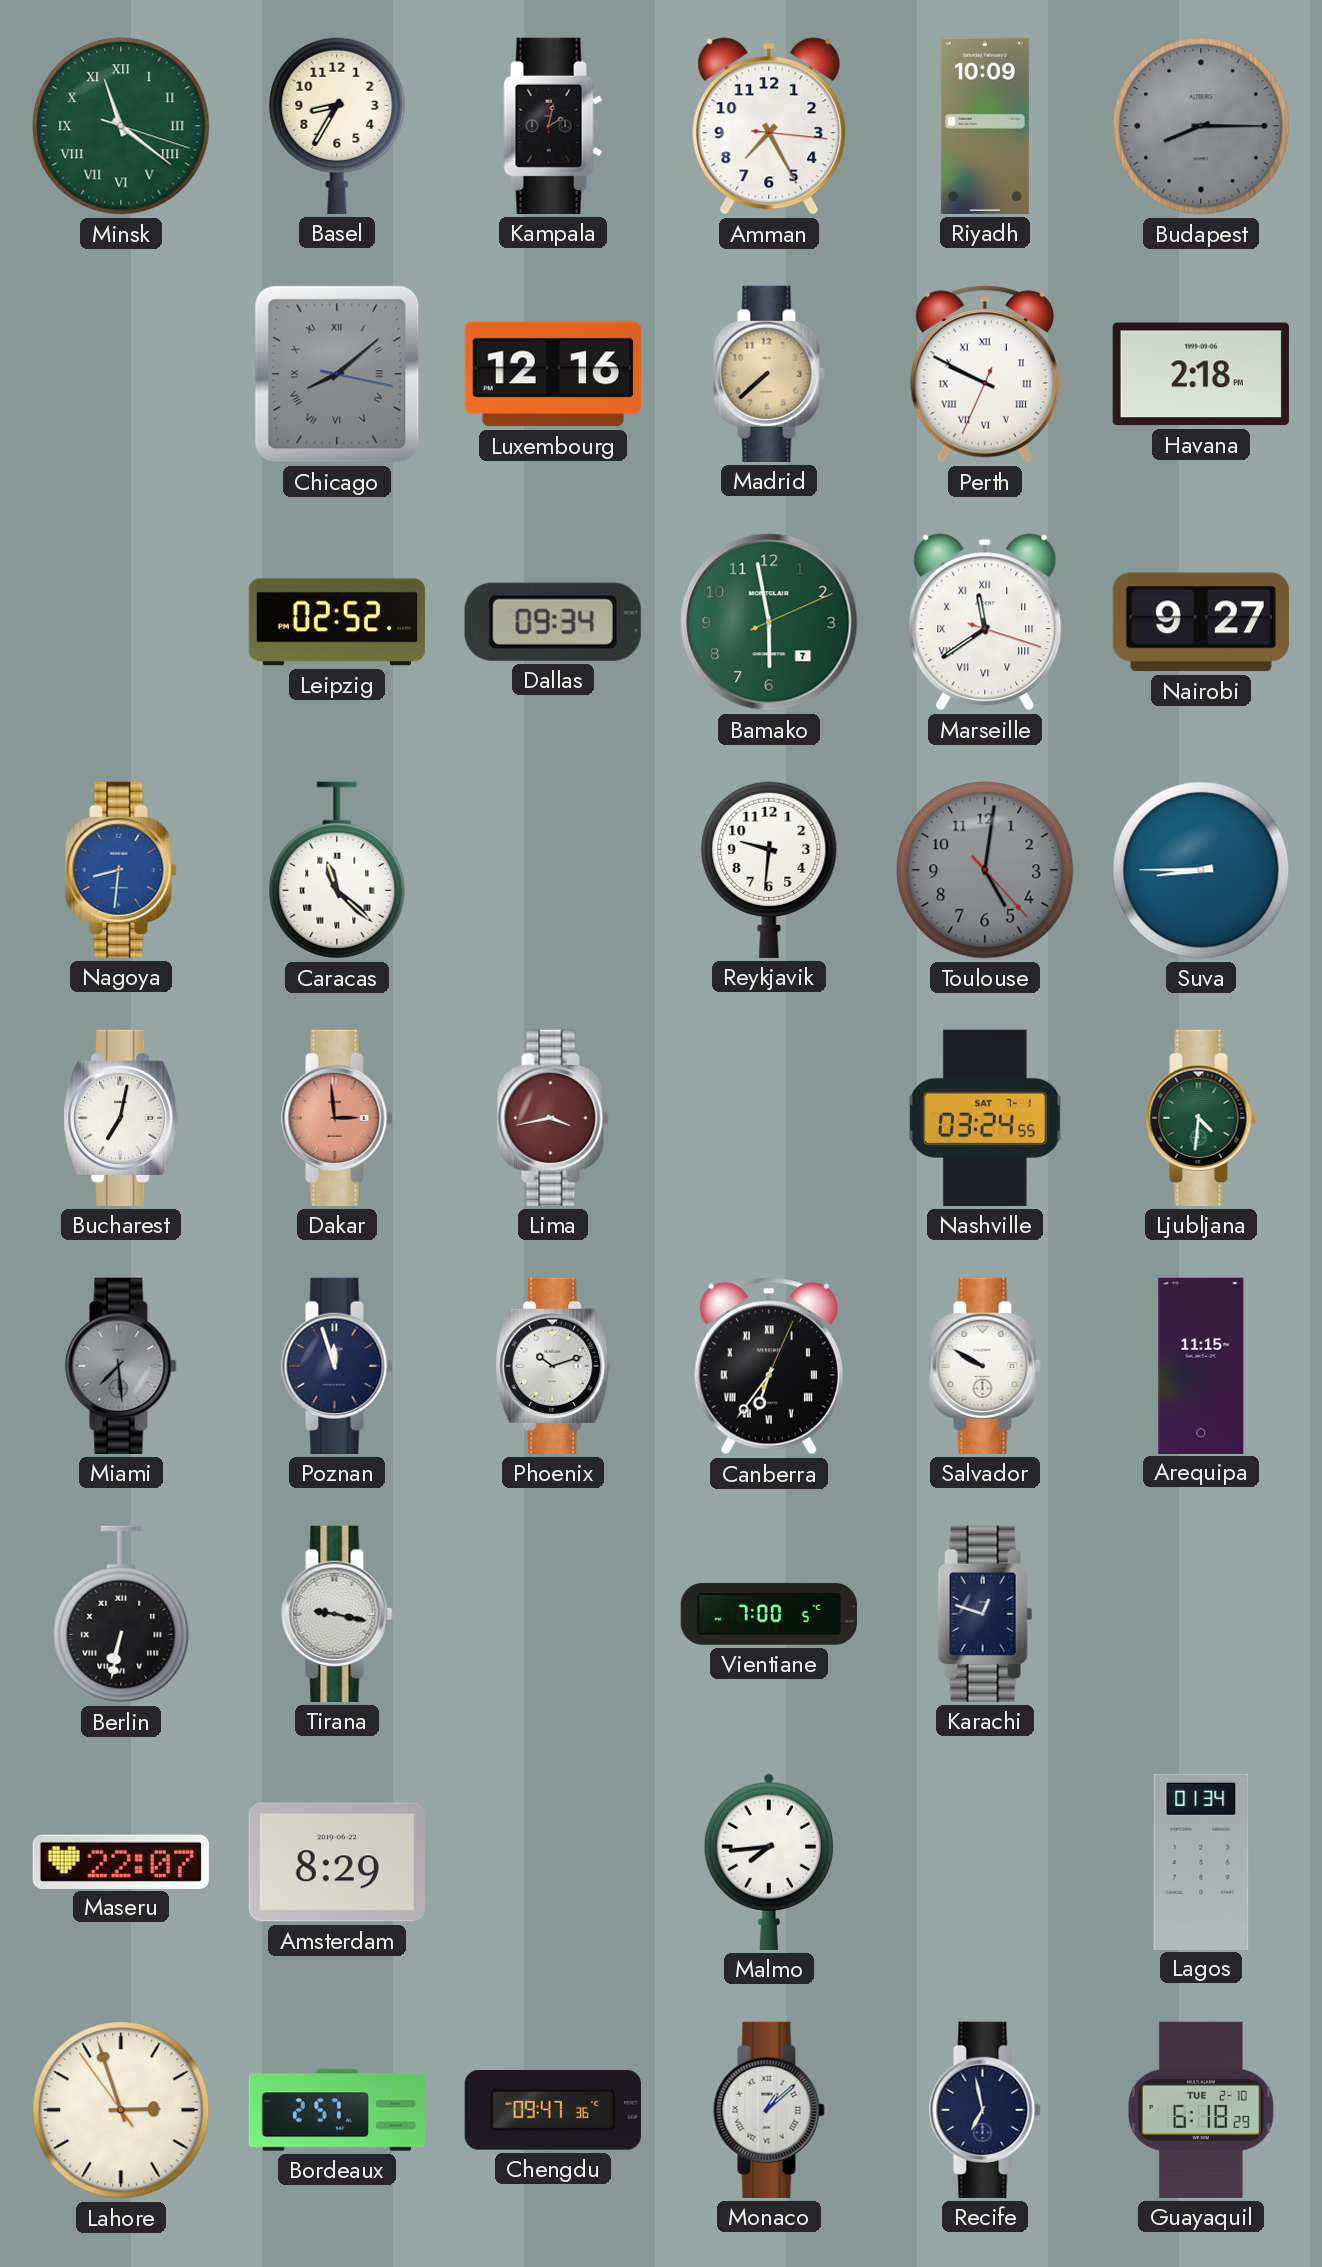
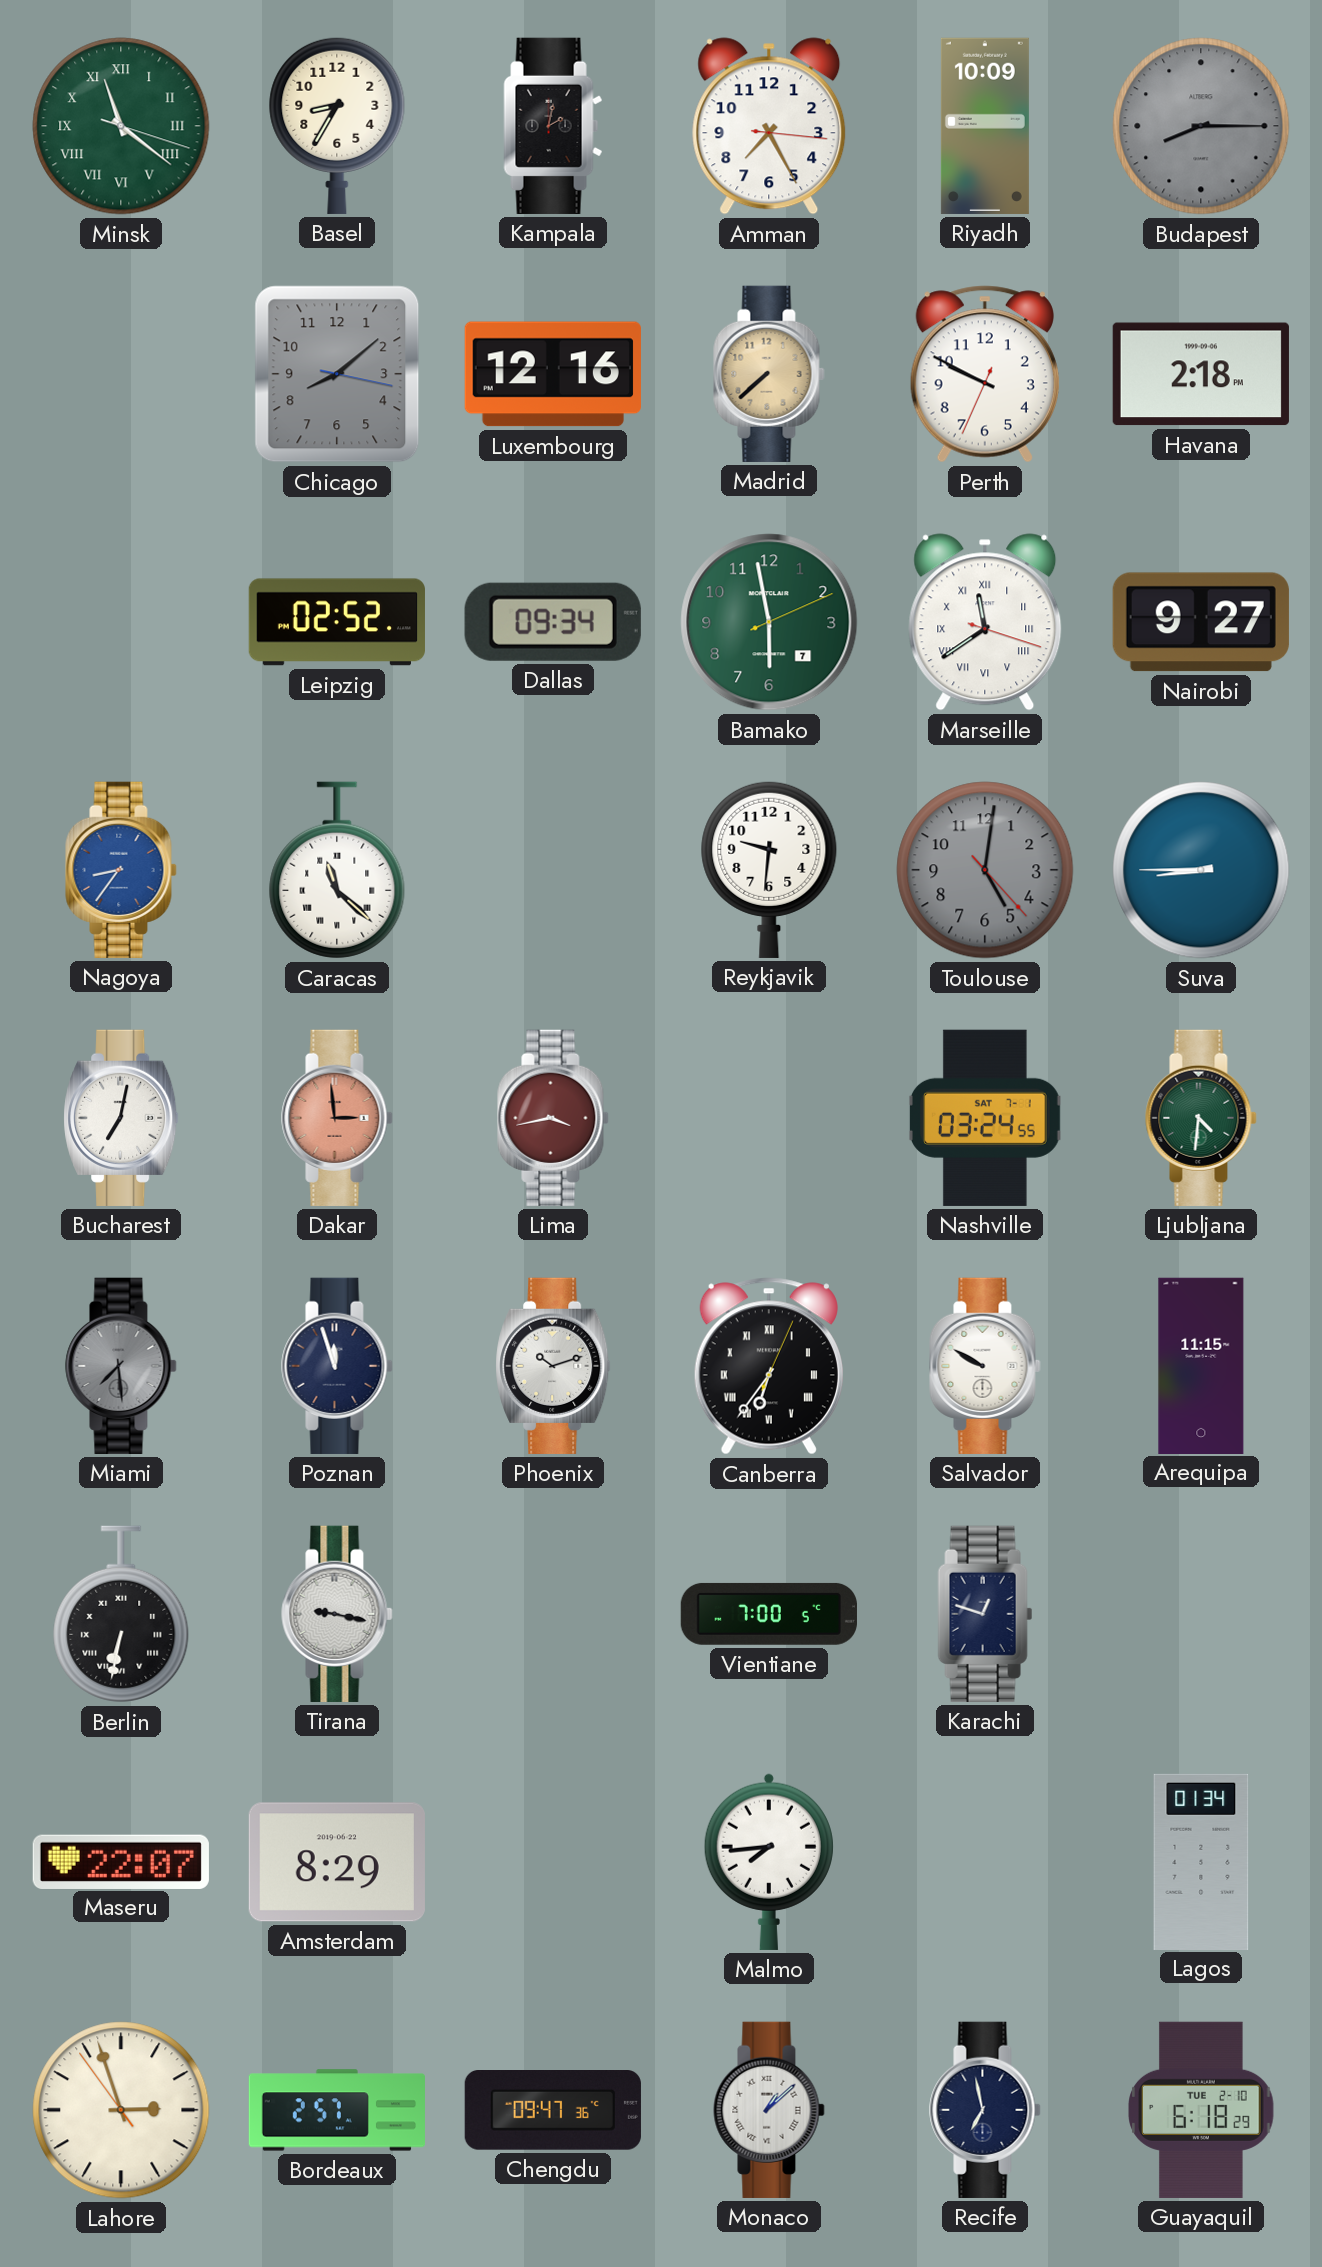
Chicago numerals: Roman -> Arabic
Perth numerals: Roman -> Arabic
Nagoya: 8:31 -> 8:36
